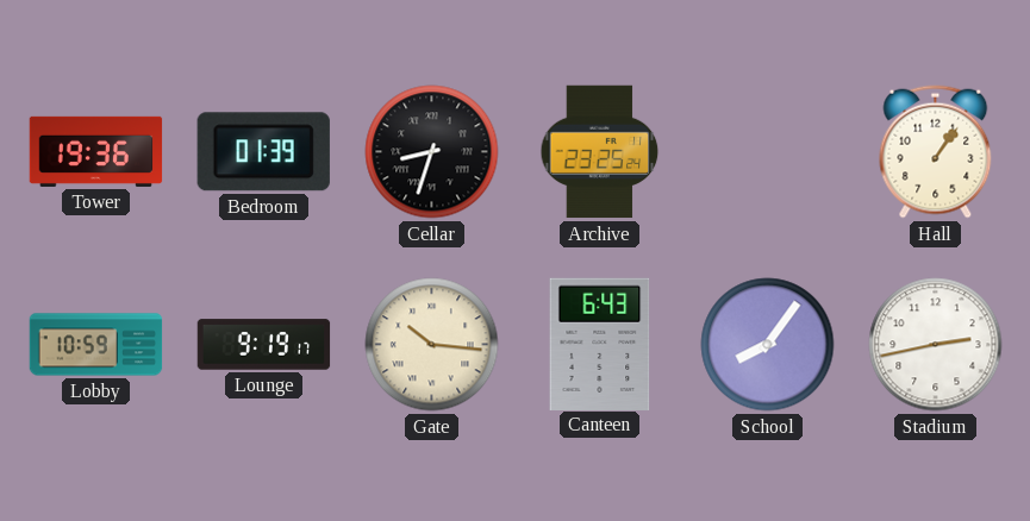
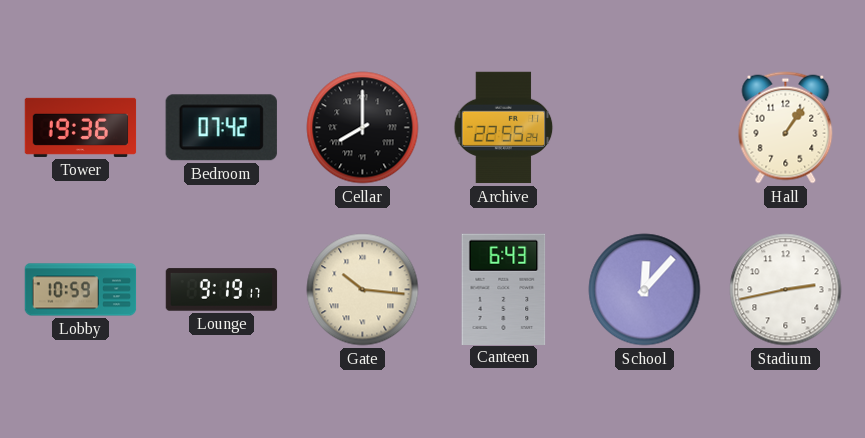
Bedroom: 01:39 -> 07:42
Cellar: 8:33 -> 8:00
Archive: 23:25 -> 22:55
School: 8:06 -> 12:07
